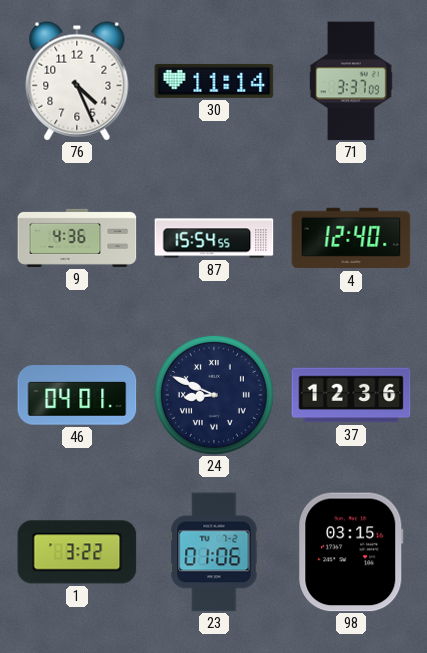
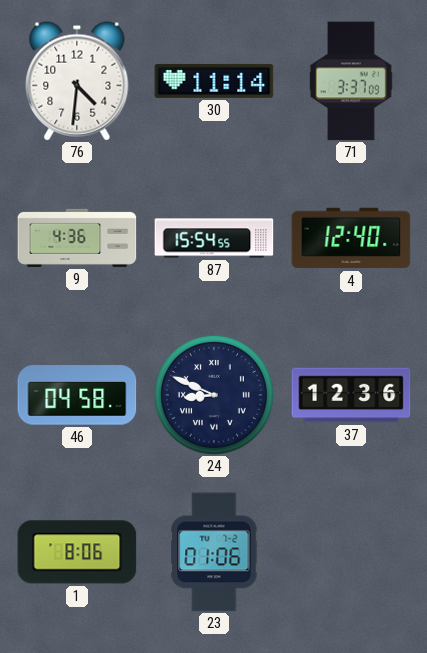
76: 4:26 -> 4:31
46: 04:01 -> 04:58
1: 3:22 -> 8:06
98: 03:15 -> none
